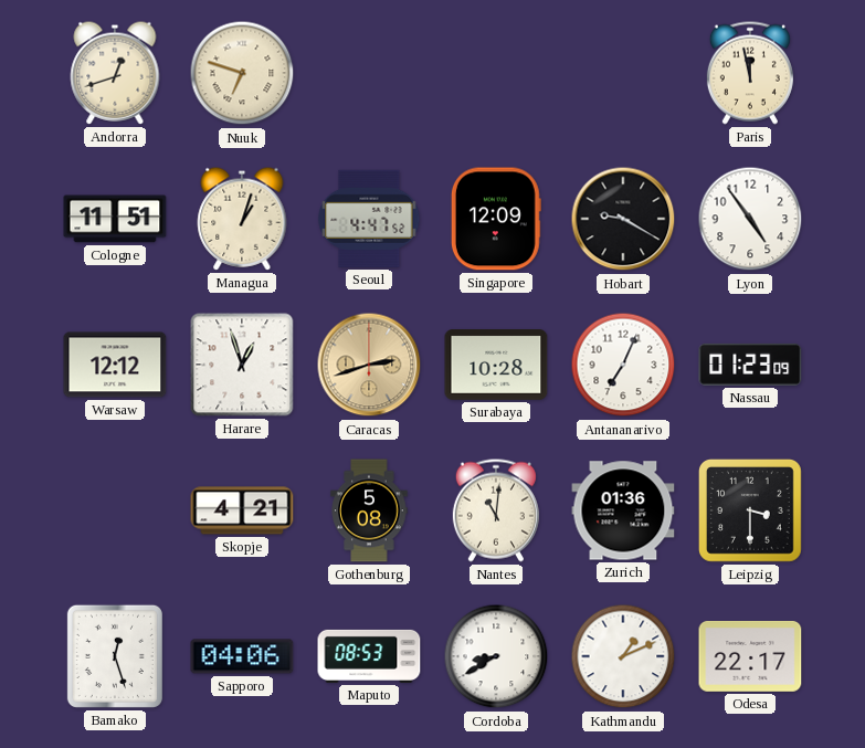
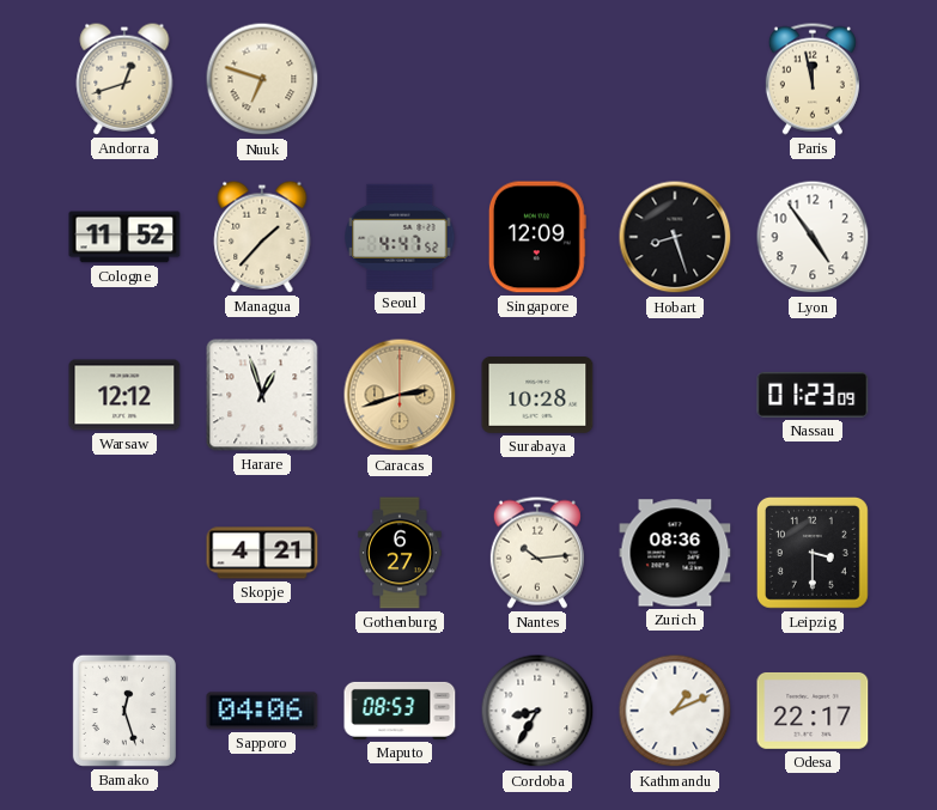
Cologne: 11:51 -> 11:52
Managua: 1:03 -> 1:37
Hobart: 9:20 -> 8:27
Antananarivo: 7:04 -> none
Gothenburg: 5:08 -> 6:27
Nantes: 11:01 -> 10:14
Zurich: 01:36 -> 08:36
Cordoba: 8:40 -> 8:35
